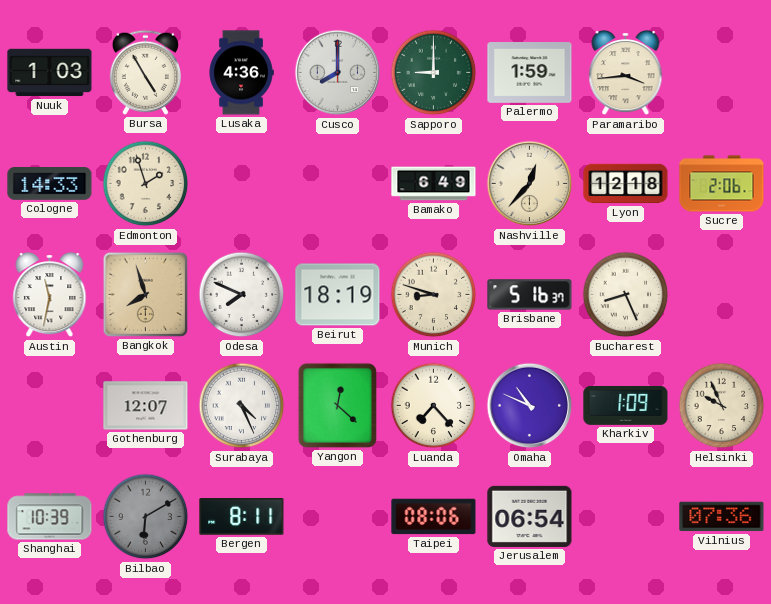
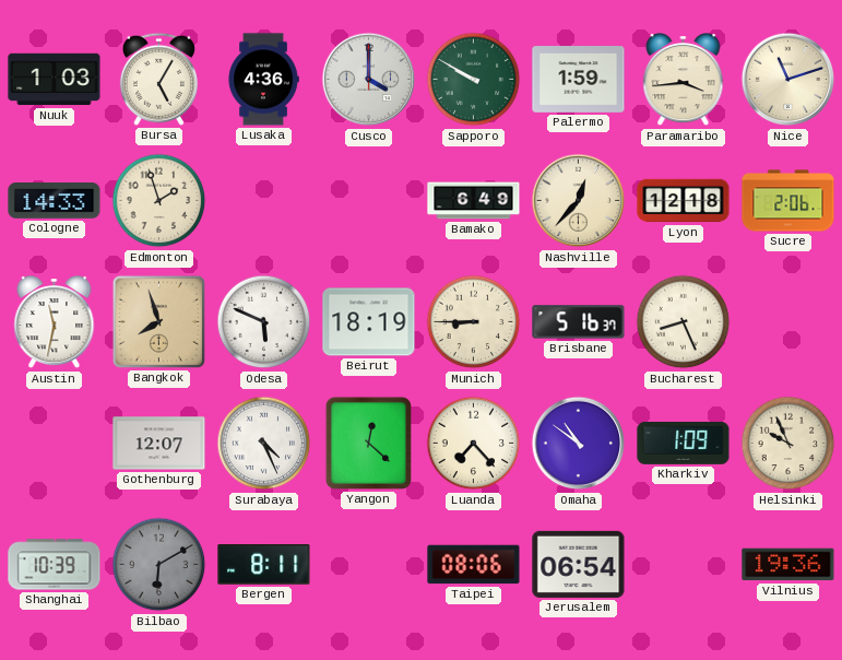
Bursa: 4:55 -> 5:05
Cusco: 8:00 -> 4:00
Sapporo: 9:00 -> 9:50
Nice: none -> 11:12
Odesa: 7:49 -> 5:49
Munich: 8:48 -> 8:45
Omaha: 10:49 -> 10:51
Vilnius: 07:36 -> 19:36
